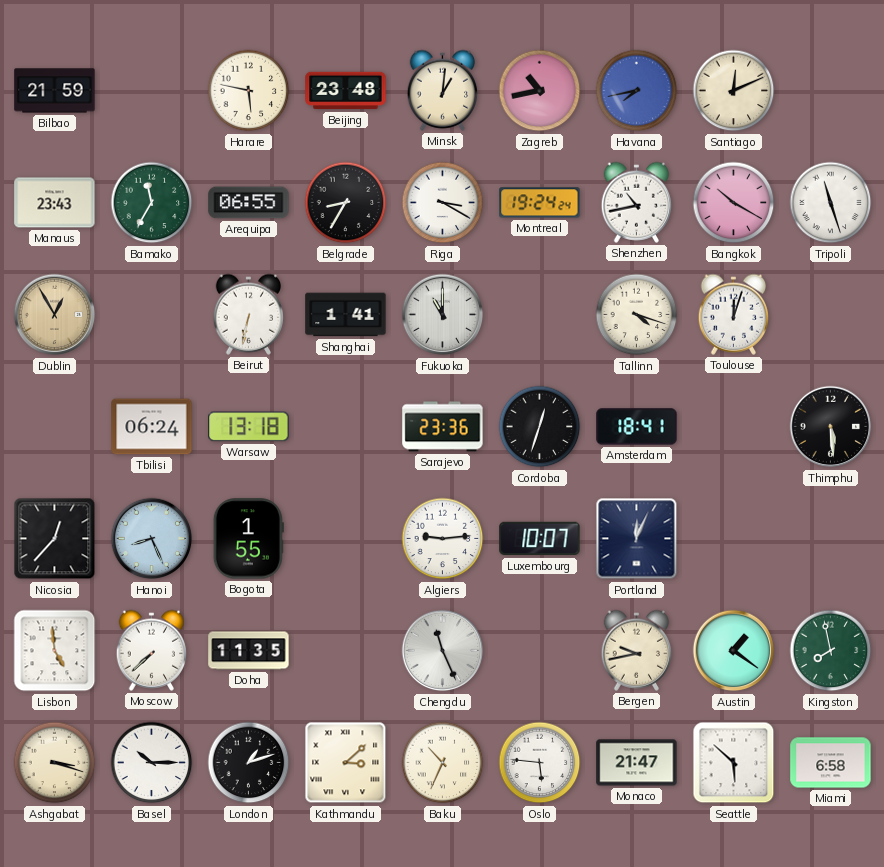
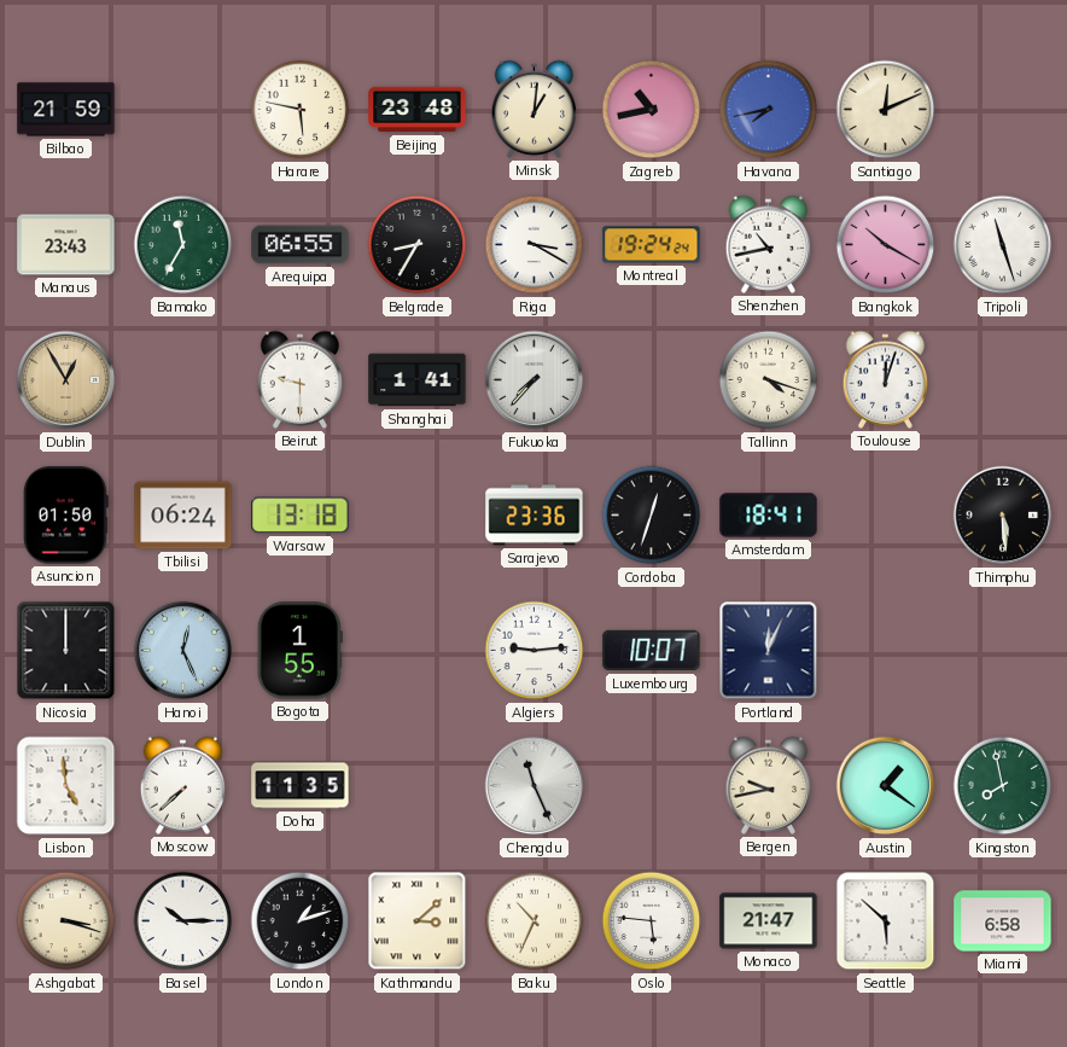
Beirut: 6:32 -> 9:30
Fukuoka: 11:00 -> 7:37
Asuncion: none -> 01:50
Nicosia: 12:37 -> 12:00
Hanoi: 8:26 -> 12:26
